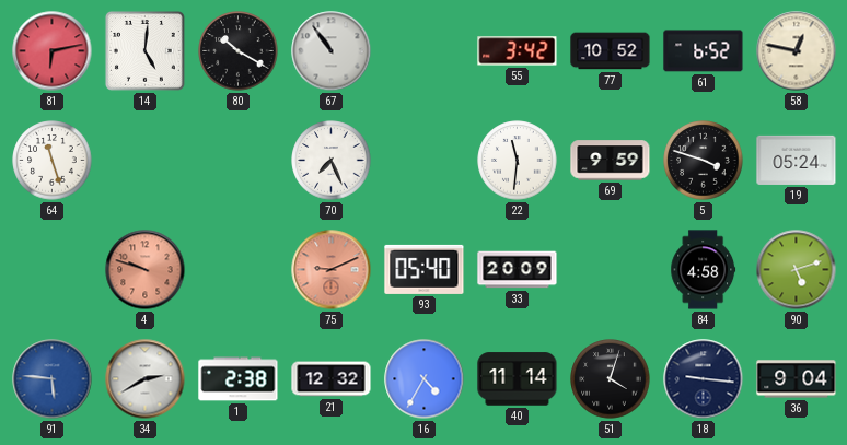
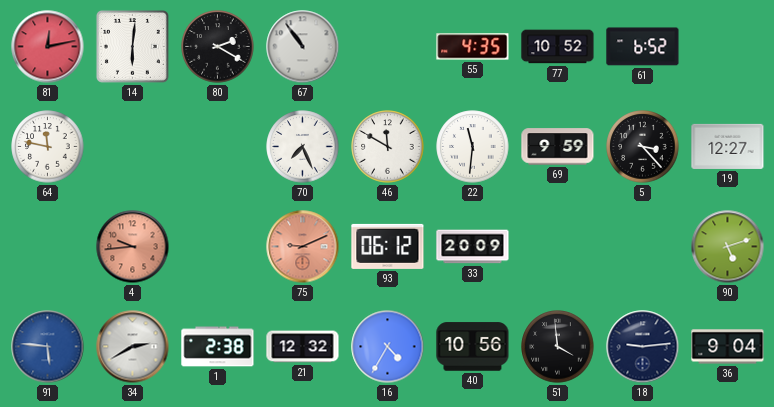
81: 6:13 -> 12:13
14: 5:01 -> 6:01
80: 10:20 -> 2:20
55: 3:42 -> 4:35
58: 12:47 -> none
64: 11:27 -> 11:47
46: none -> 11:50
5: 3:48 -> 3:23
19: 05:24 -> 12:27
4: 9:48 -> 9:44
93: 05:40 -> 06:12
84: 4:58 -> none
40: 11:14 -> 10:56
51: 4:03 -> 3:59
18: 9:16 -> 9:14
